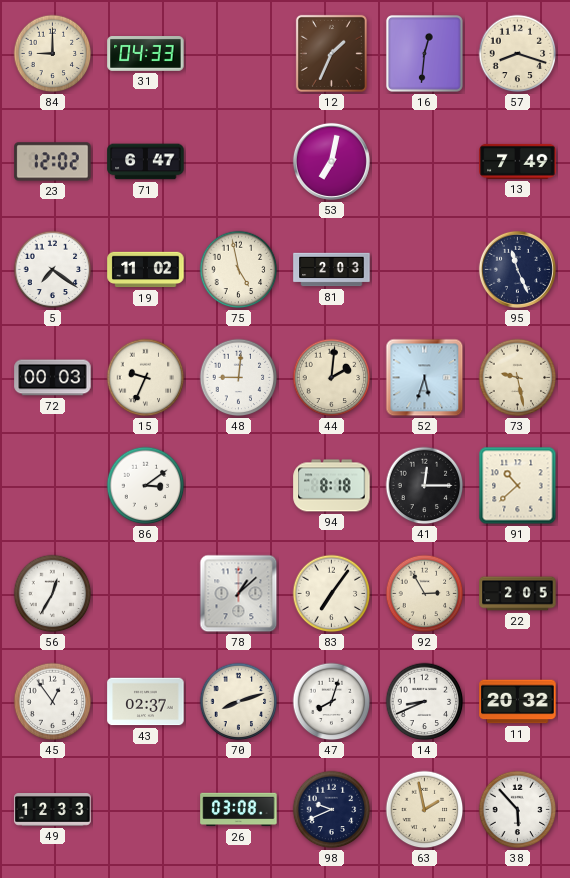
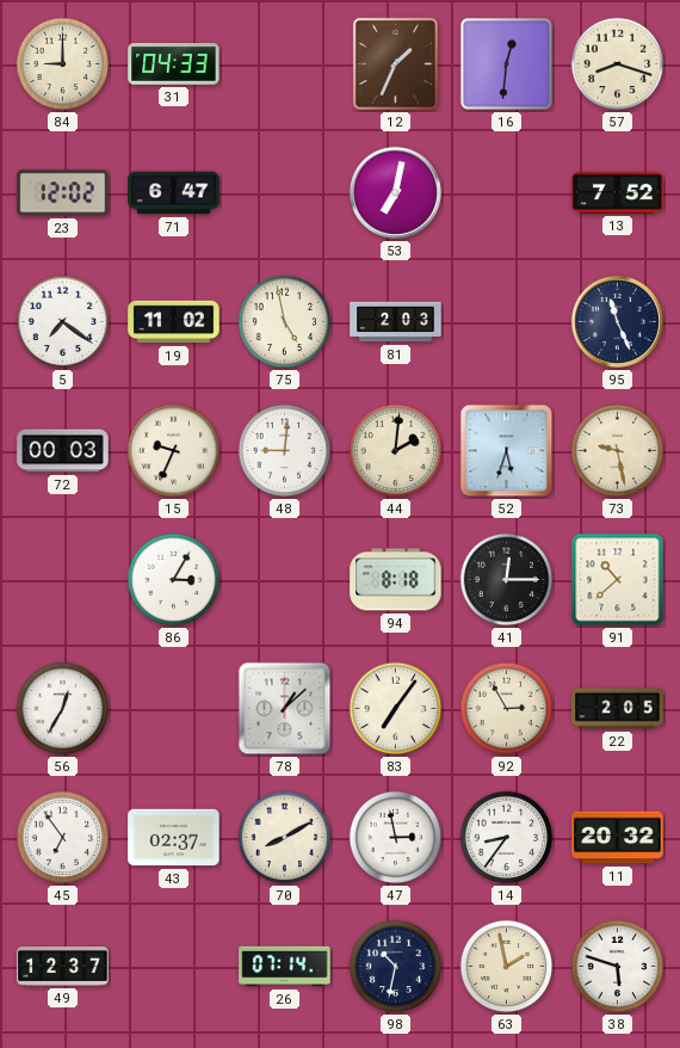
13: 7:49 -> 7:52
86: 3:09 -> 3:05
45: 12:54 -> 6:54
70: 8:12 -> 8:10
47: 8:03 -> 2:58
14: 8:41 -> 8:36
49: 12:33 -> 12:37
26: 03:08 -> 07:14
98: 9:41 -> 10:32
38: 5:53 -> 5:48
